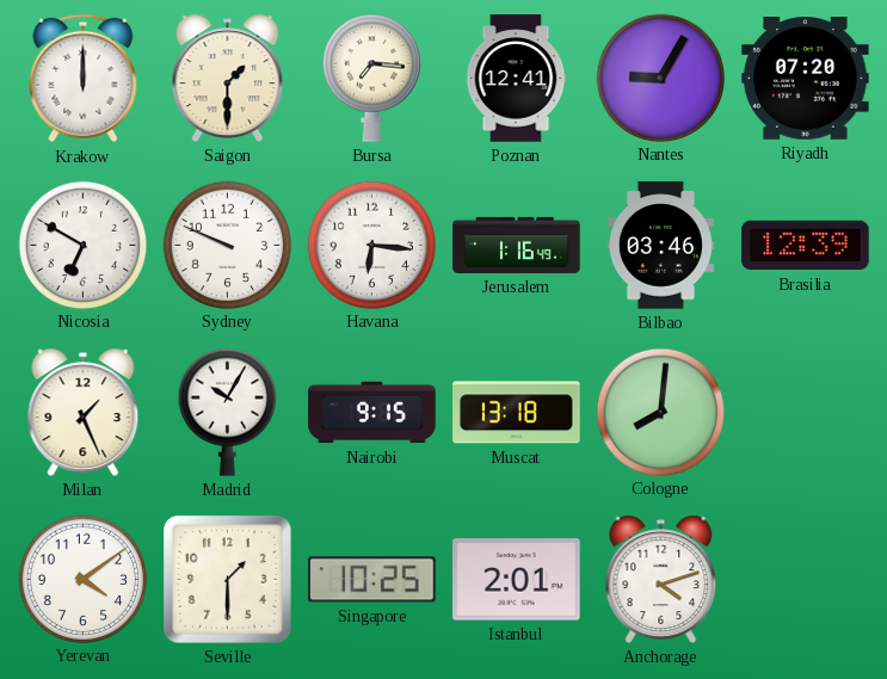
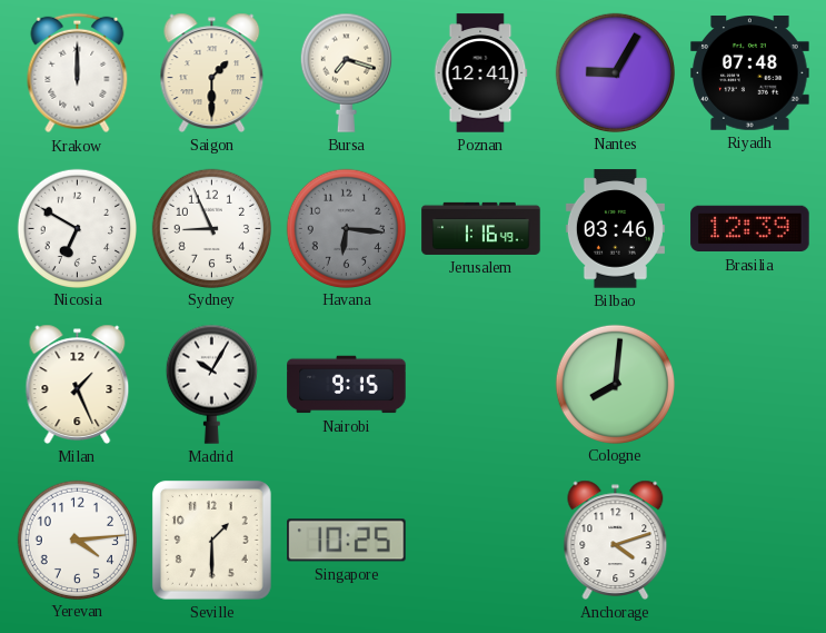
Bursa: 7:16 -> 7:18
Riyadh: 07:20 -> 07:48
Sydney: 9:49 -> 8:56
Havana dial: white -> grey
Muscat: 13:18 -> none
Yerevan: 4:09 -> 4:14
Istanbul: 2:01 -> none
